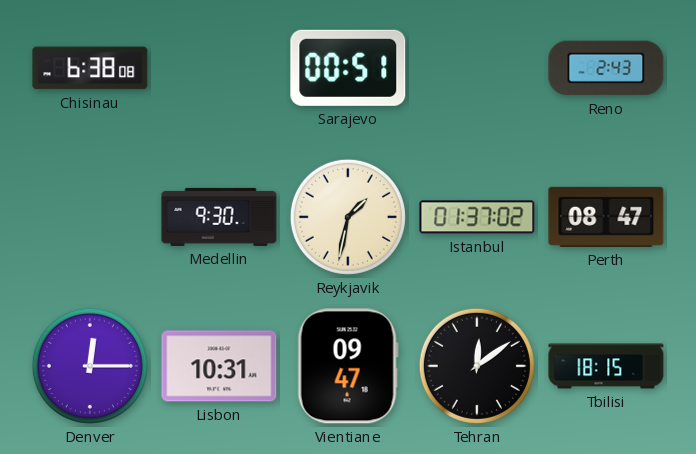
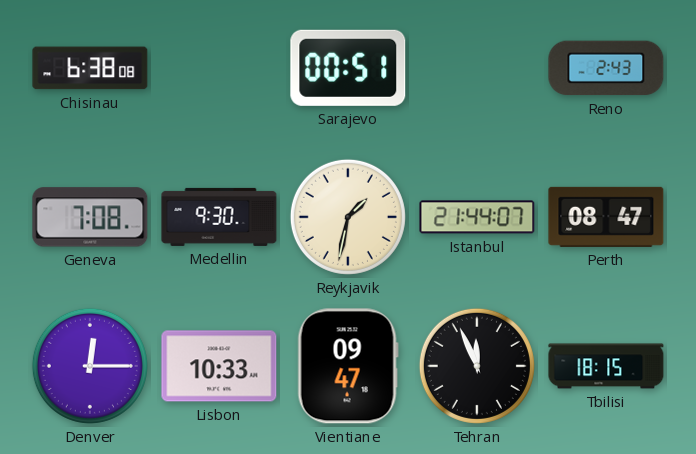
Geneva: none -> 7:08
Istanbul: 01:37 -> 21:44
Lisbon: 10:31 -> 10:33
Tehran: 12:09 -> 11:56
